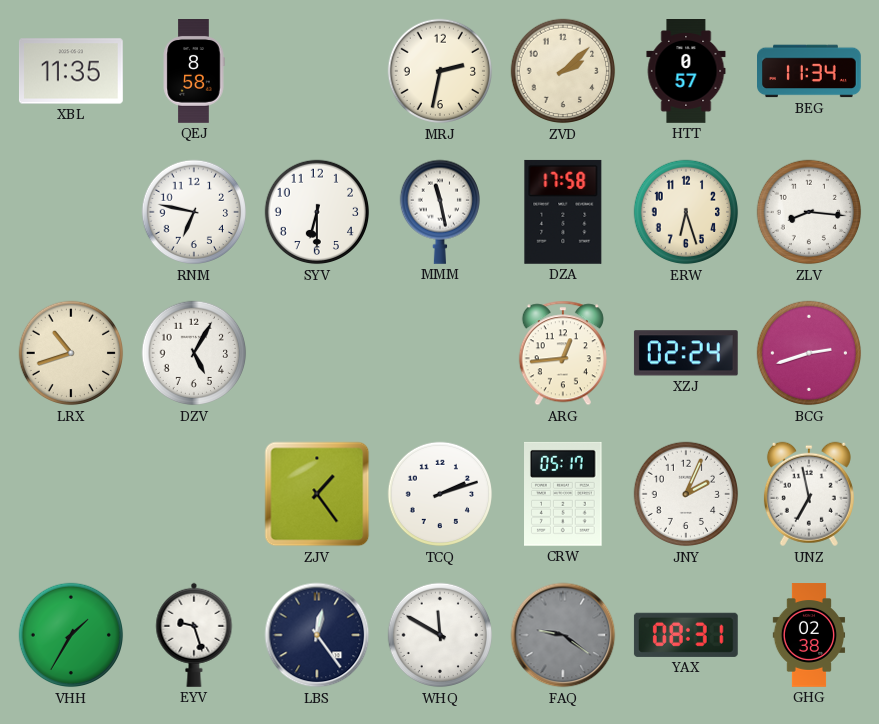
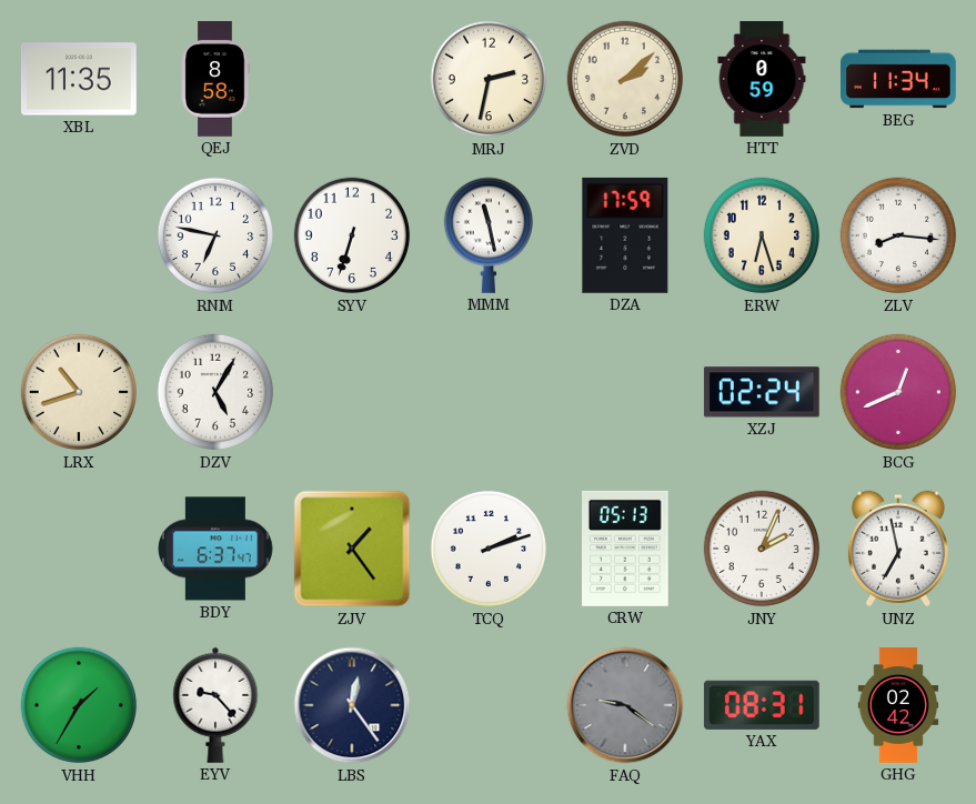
HTT: 0:57 -> 0:59
SYV: 6:30 -> 6:33
DZA: 17:58 -> 17:59
ARG: 12:44 -> none
BCG: 2:42 -> 12:41
BDY: none -> 6:37
CRW: 05:17 -> 05:13
EYV: 9:27 -> 9:23
WHQ: 11:50 -> none
GHG: 02:38 -> 02:42
